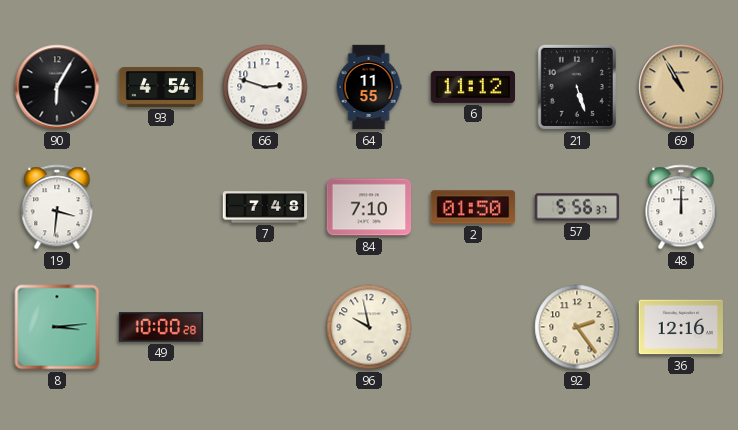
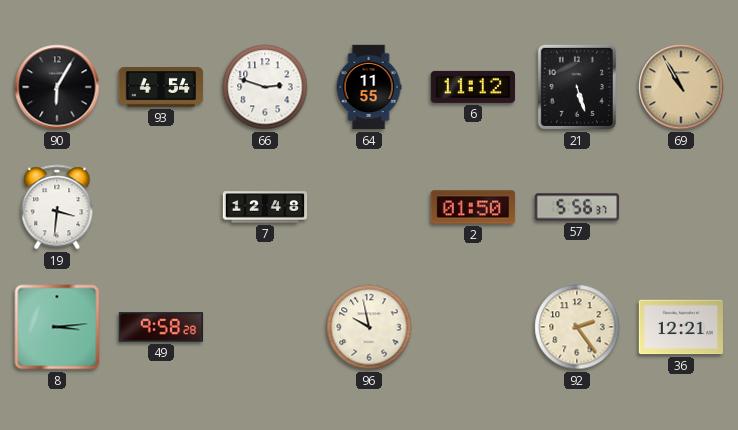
7: 7:48 -> 12:48
84: 7:10 -> none
48: 12:00 -> none
49: 10:00 -> 9:58
36: 12:16 -> 12:21
